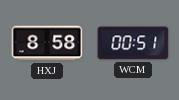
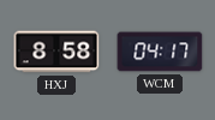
WCM: 00:51 -> 04:17
